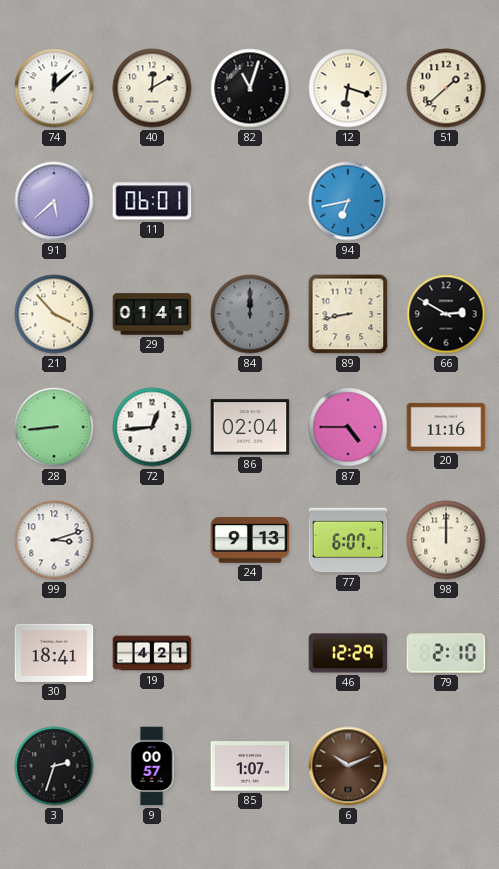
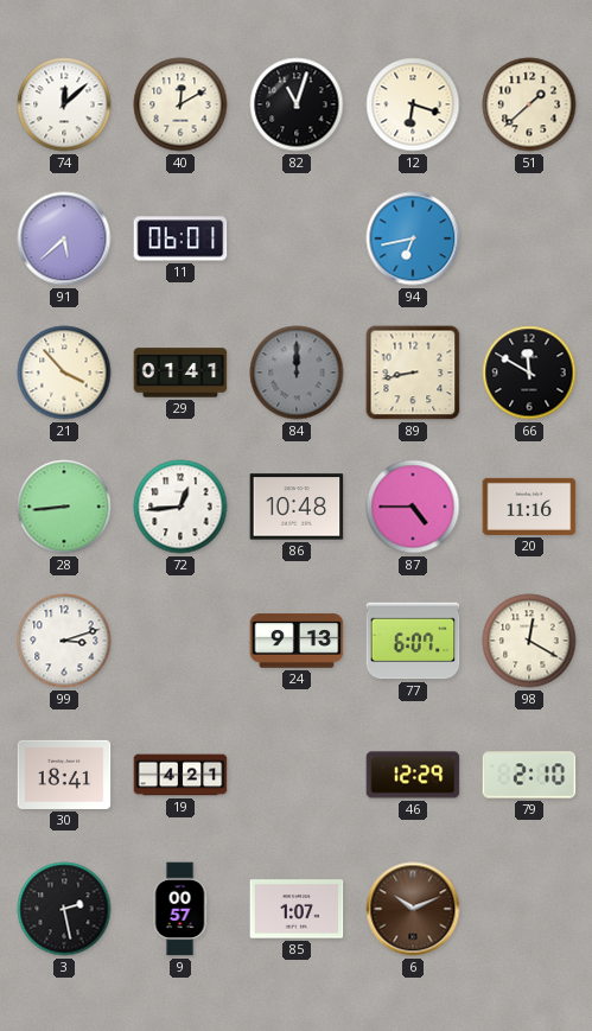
66: 2:50 -> 11:50
86: 02:04 -> 10:48
98: 12:00 -> 12:20
3: 2:33 -> 2:28
